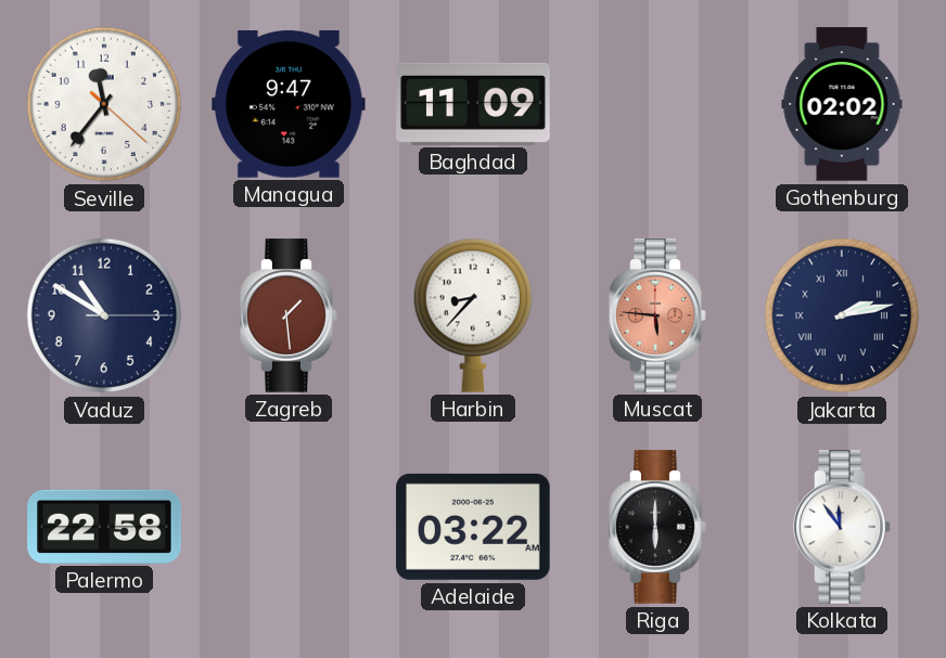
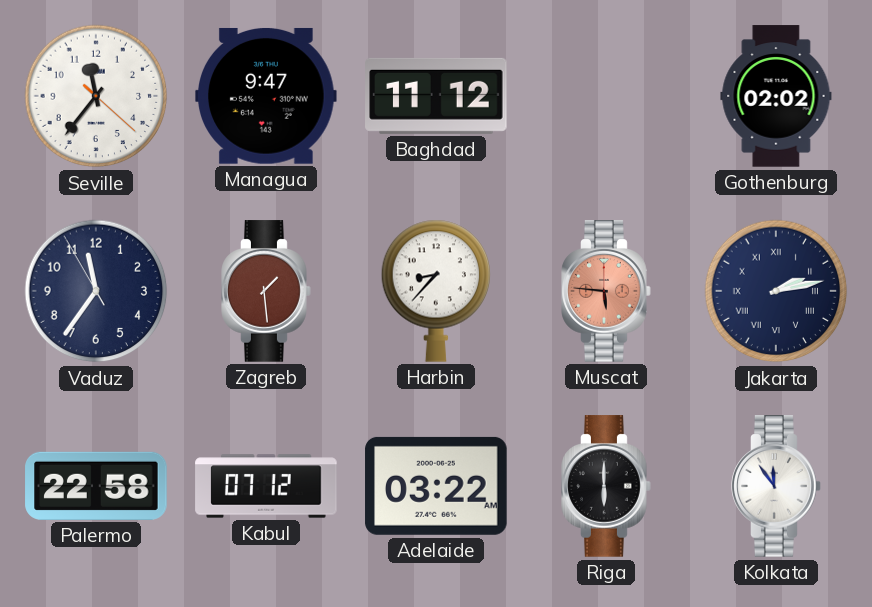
Baghdad: 11:09 -> 11:12
Vaduz: 10:50 -> 11:35
Kabul: none -> 07:12
